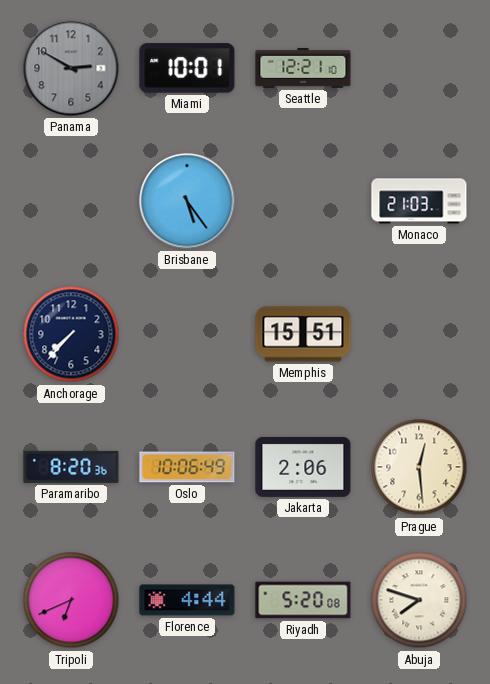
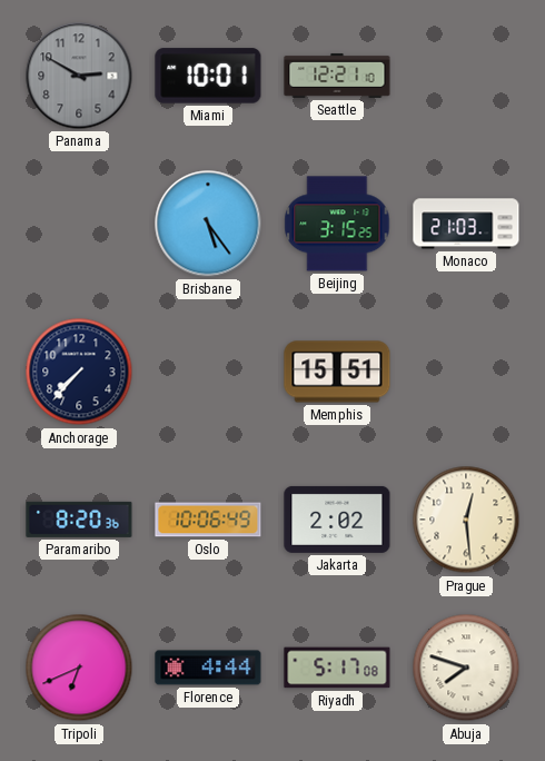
Beijing: none -> 3:15
Jakarta: 2:06 -> 2:02
Riyadh: 5:20 -> 5:17
